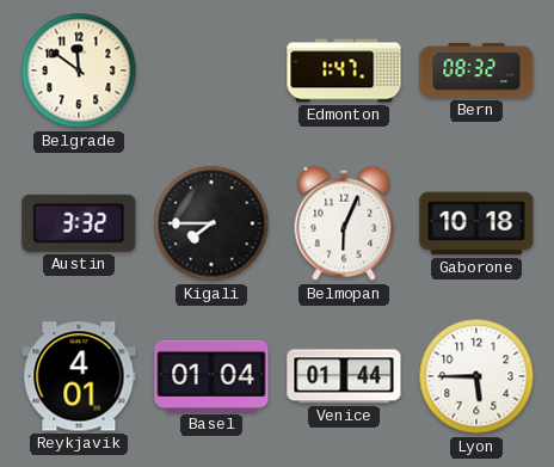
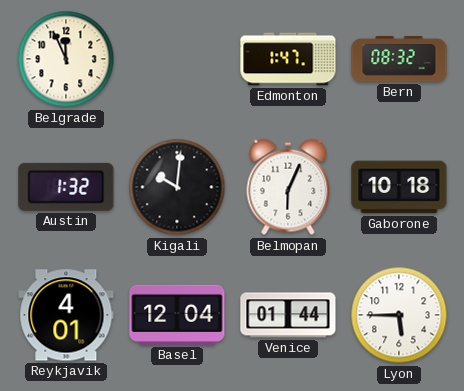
Belgrade: 11:51 -> 11:56
Austin: 3:32 -> 1:32
Kigali: 7:45 -> 10:01
Basel: 01:04 -> 12:04
